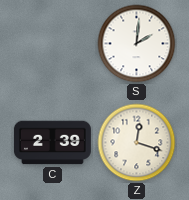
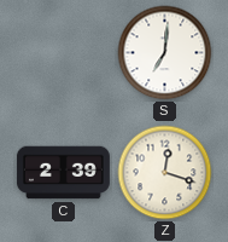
S: 2:01 -> 7:01
